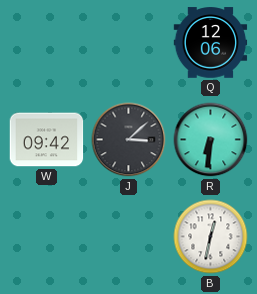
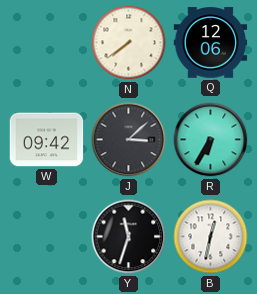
N: none -> 7:39
R: 6:31 -> 6:35
Y: none -> 11:33
